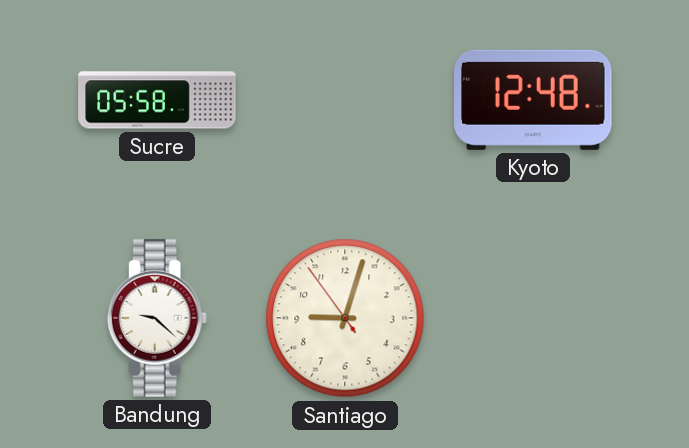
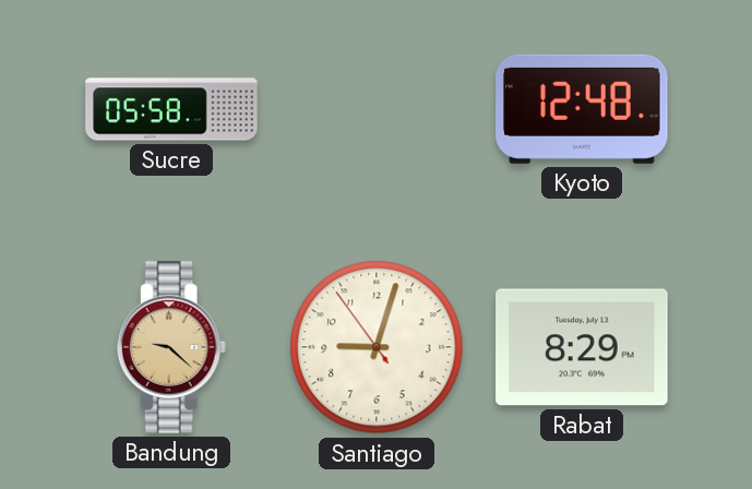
Bandung dial: white -> champagne
Rabat: none -> 8:29
